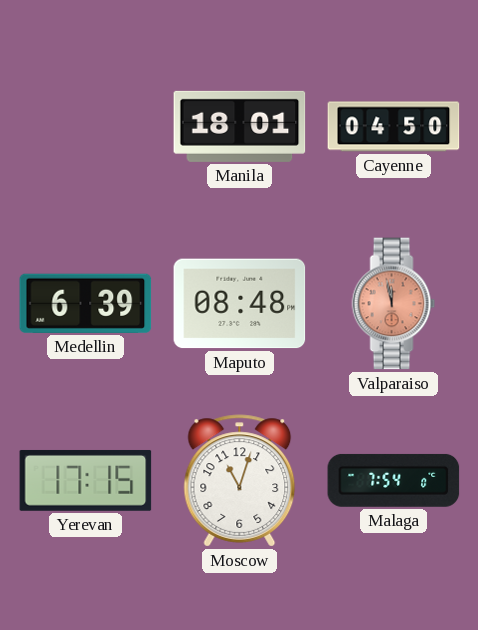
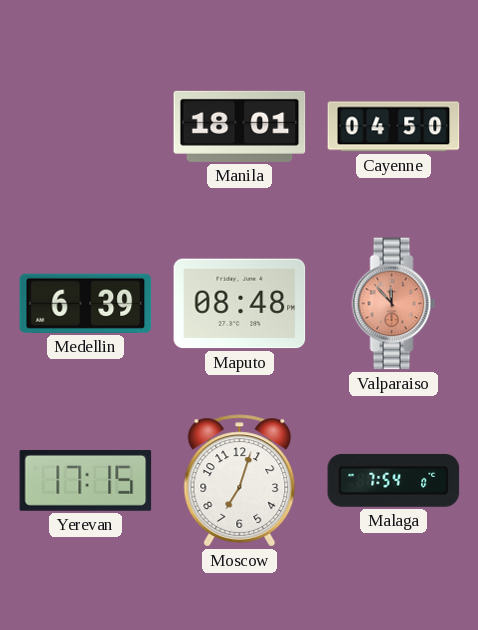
Valparaiso: 11:58 -> 11:53
Moscow: 11:03 -> 7:03
